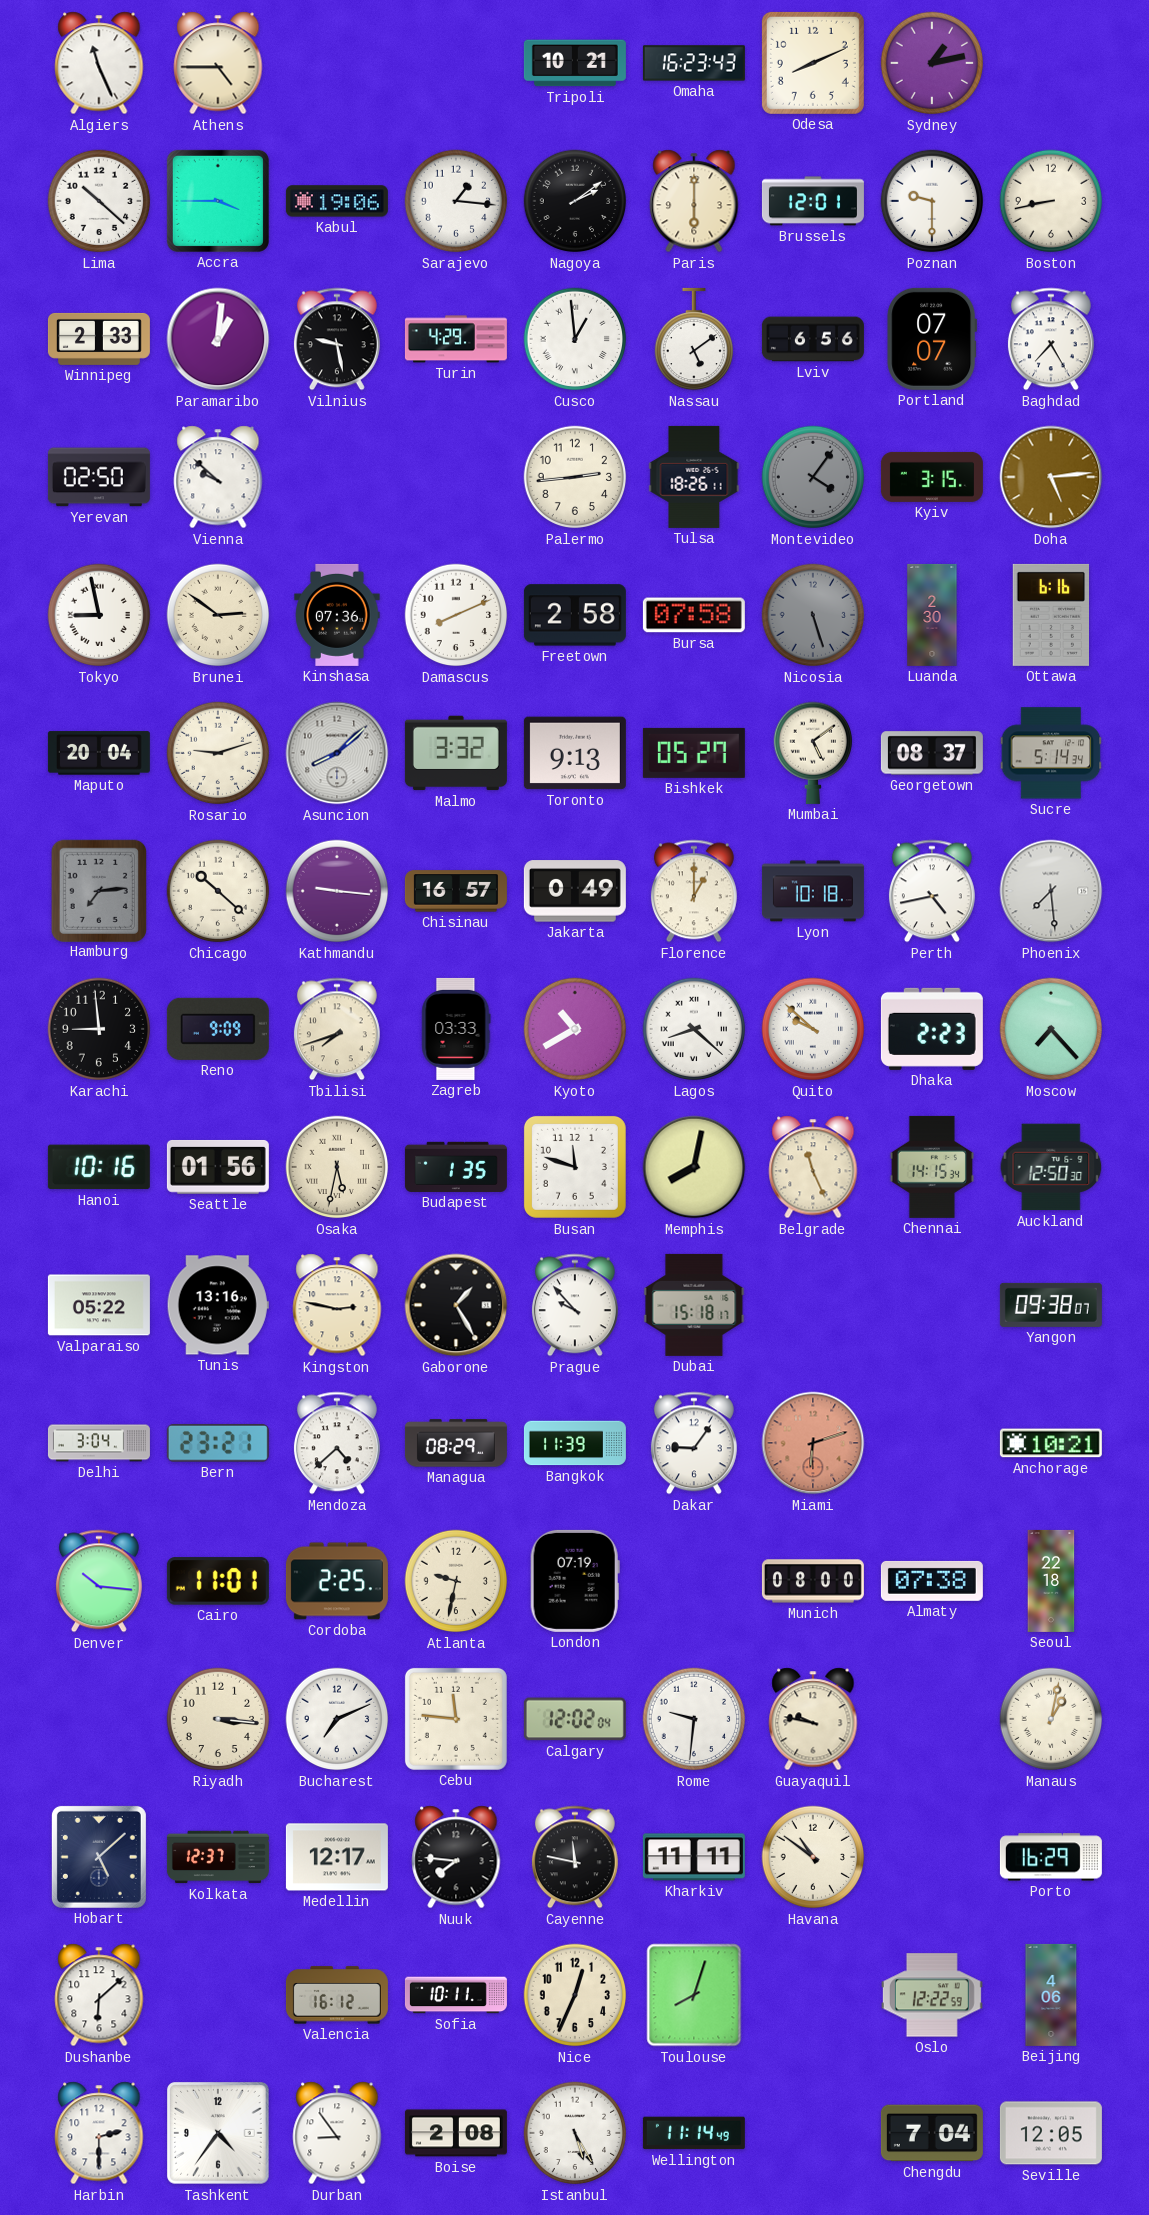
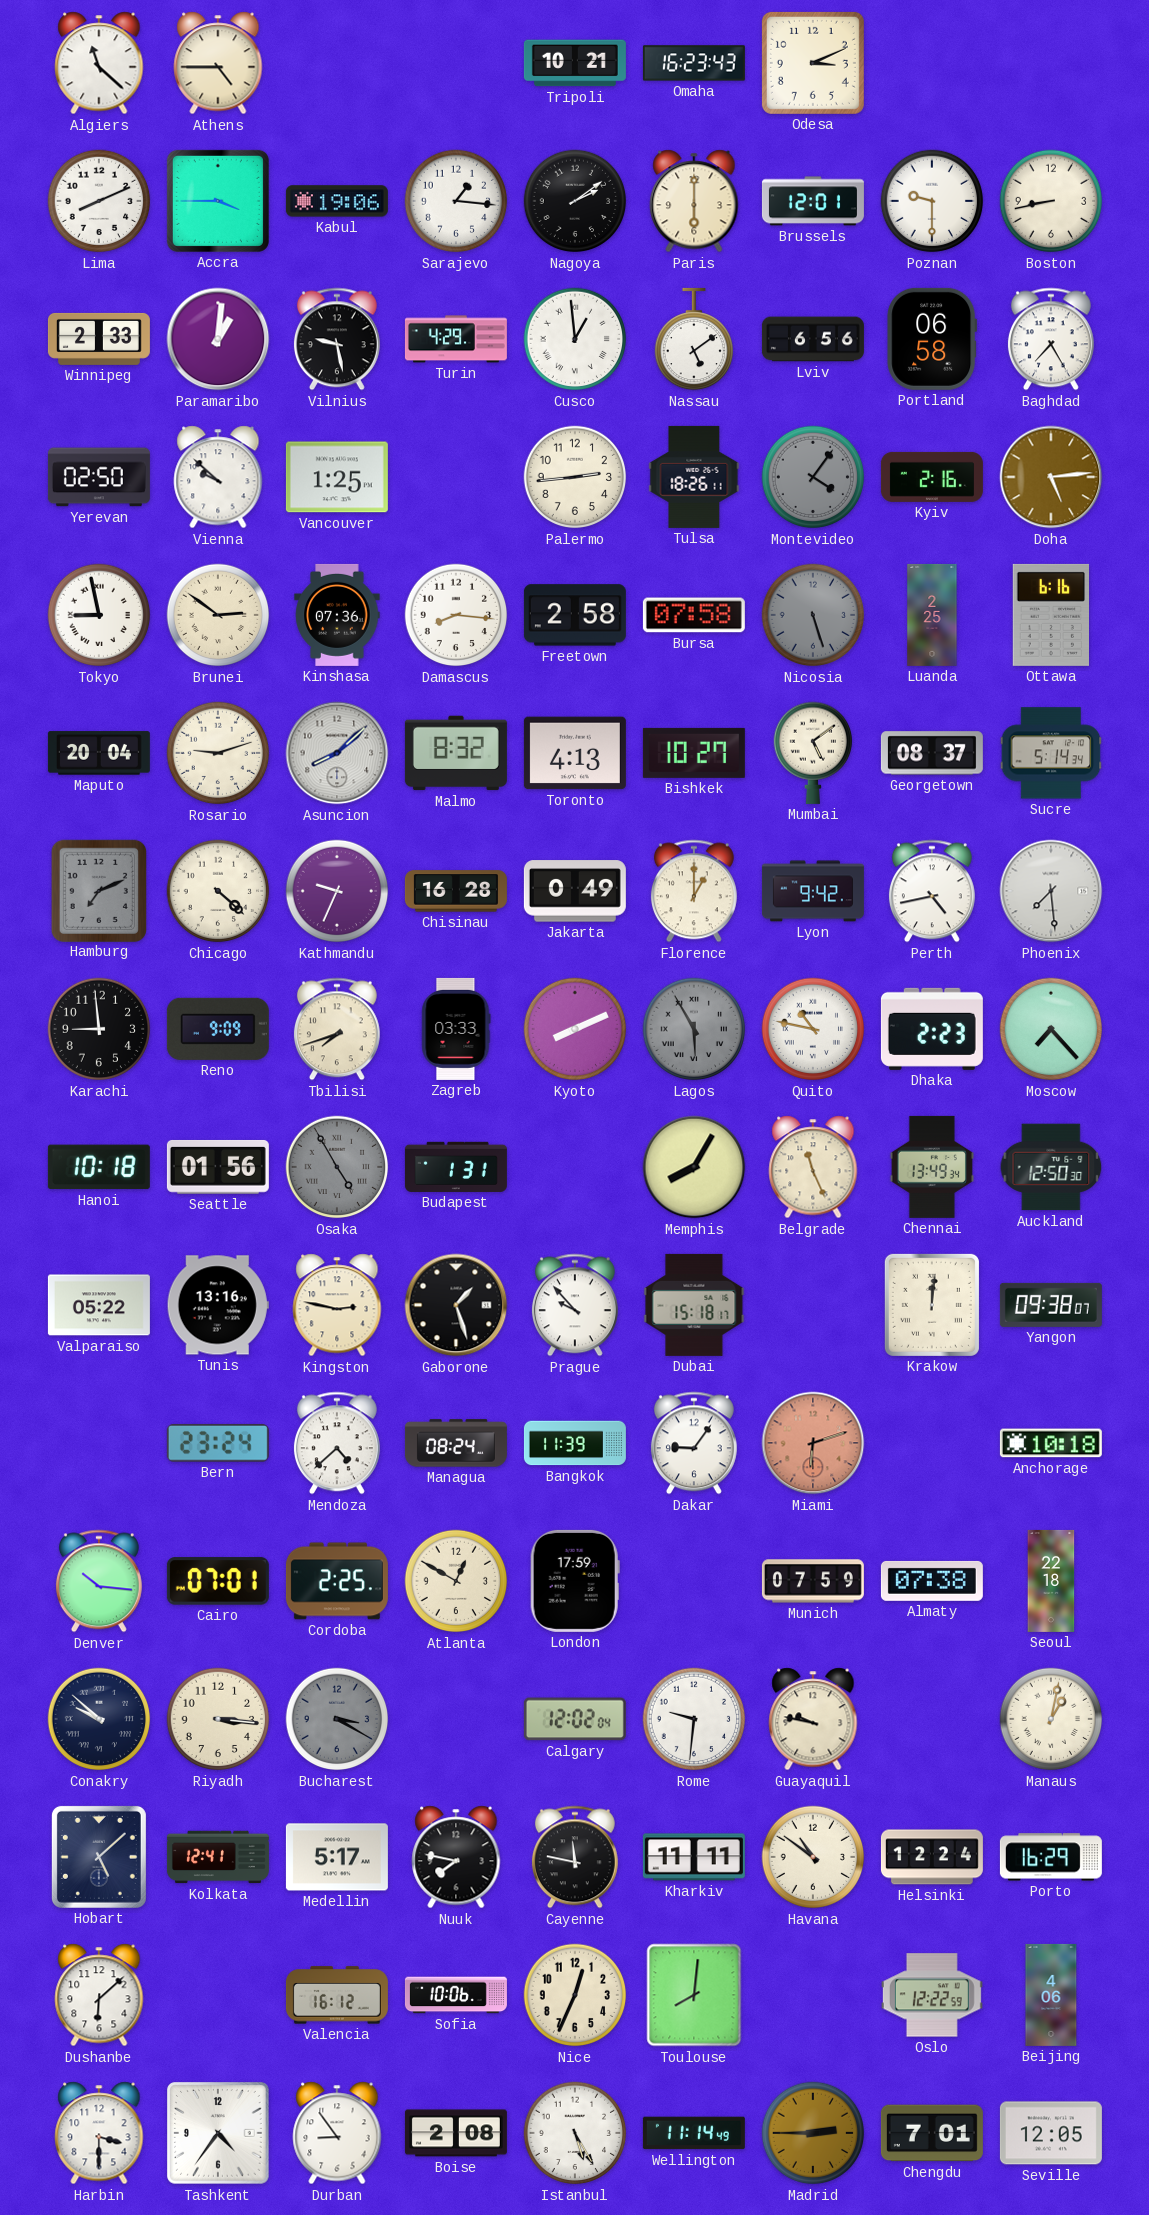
Algiers: 11:26 -> 11:22
Odesa: 8:11 -> 3:11
Sydney: 1:13 -> none
Lima: 10:22 -> 8:11
Portland: 07:07 -> 06:58
Vancouver: none -> 1:25
Kyiv: 3:15 -> 2:16
Damascus: 8:11 -> 8:16
Luanda: 2:30 -> 2:25
Malmo: 3:32 -> 8:32
Toronto: 9:13 -> 4:13
Bishkek: 05:27 -> 10:27
Hamburg: 7:14 -> 7:11
Chicago: 10:22 -> 4:22
Kathmandu: 9:16 -> 9:34
Chisinau: 16:57 -> 16:28
Lyon: 10:18 -> 9:42
Kyoto: 10:40 -> 8:11
Lagos: 8:22 -> 5:55
Lagos dial: white -> grey
Quito: 9:52 -> 10:47
Hanoi: 10:16 -> 10:18
Osaka: 5:32 -> 4:55
Osaka dial: cream -> grey
Budapest: 1:35 -> 1:31
Busan: 11:48 -> none
Memphis: 8:02 -> 8:05
Chennai: 14:15 -> 13:49
Gaborone: 1:25 -> 1:27
Krakow: none -> 12:01
Delhi: 3:04 -> none
Bern: 23:21 -> 23:24
Managua: 08:29 -> 08:24
Anchorage: 10:21 -> 10:18
Cairo: 11:01 -> 07:01
Atlanta: 9:32 -> 12:50
London: 07:19 -> 17:59
Munich: 08:00 -> 07:59
Conakry: none -> 9:52
Bucharest: 7:11 -> 3:20
Bucharest dial: white -> grey
Cebu: 11:46 -> none
Kolkata: 12:37 -> 12:41
Medellin: 12:17 -> 5:17
Nuuk: 7:46 -> 7:47
Helsinki: none -> 12:24
Sofia: 10:11 -> 10:06
Toulouse: 8:03 -> 8:01
Harbin: 2:30 -> 3:30
Madrid: none -> 2:45
Chengdu: 7:04 -> 7:01
